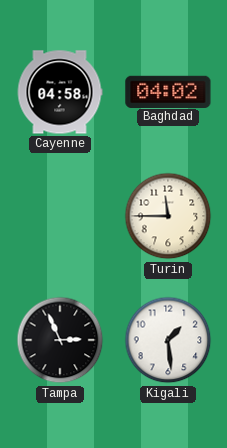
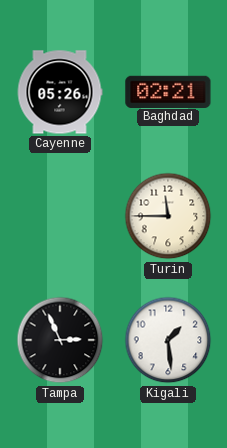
Cayenne: 04:58 -> 05:26
Baghdad: 04:02 -> 02:21
